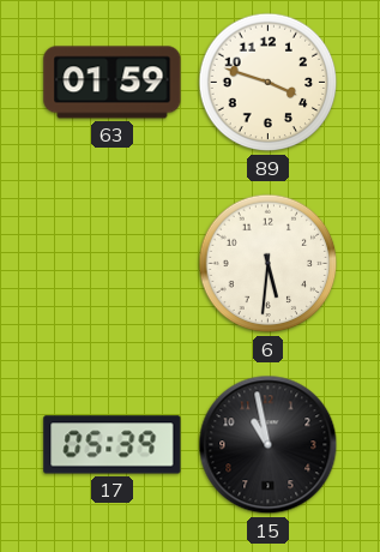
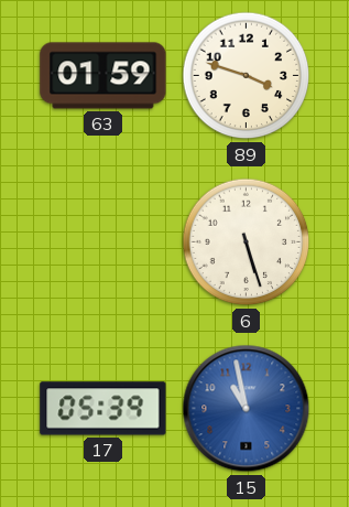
6: 5:31 -> 5:27
15 dial: black -> blue
